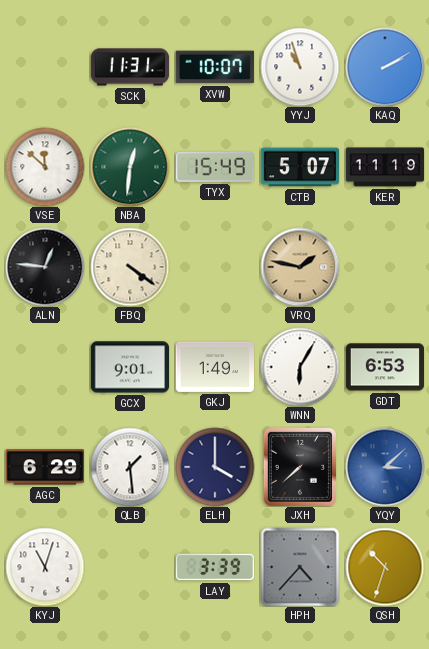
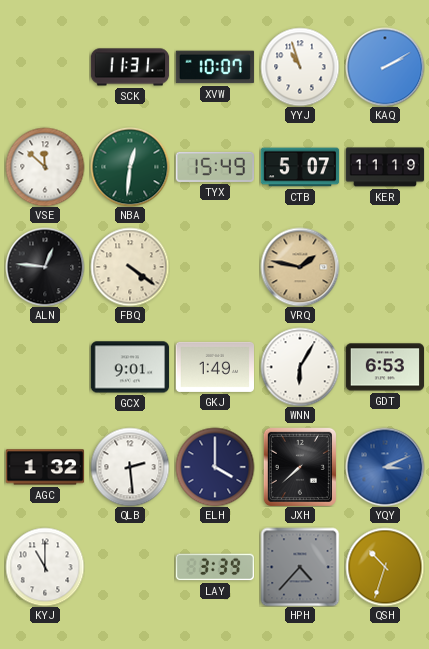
AGC: 6:29 -> 1:32
QLB: 1:29 -> 2:29
YQY: 3:08 -> 3:11
KYJ: 11:03 -> 11:00
